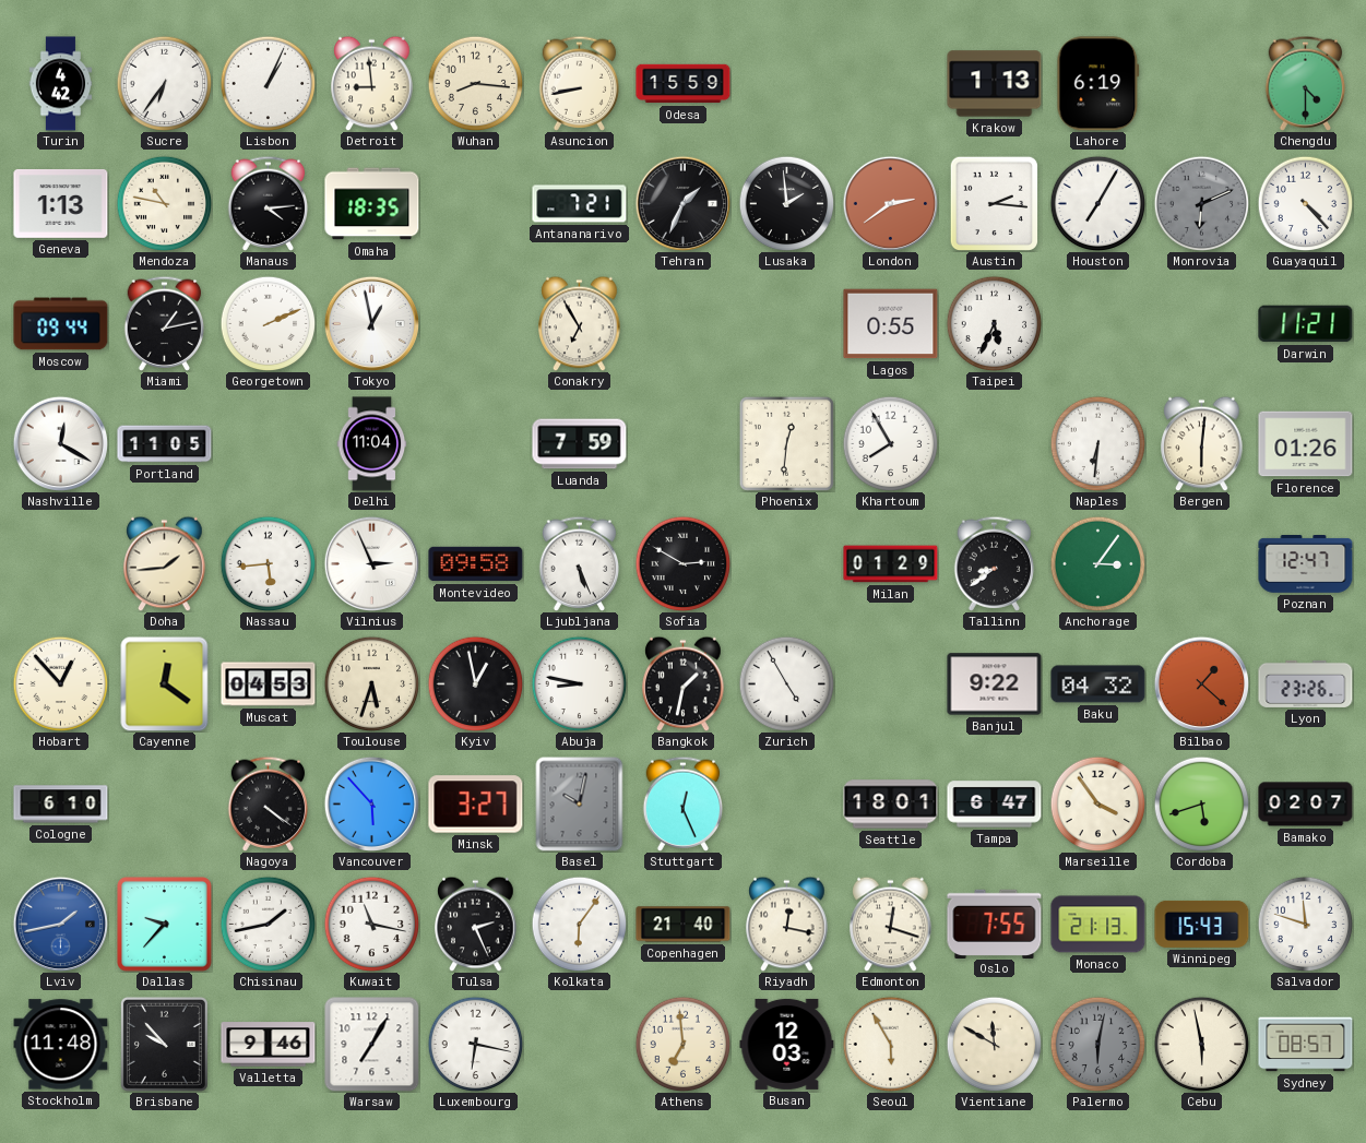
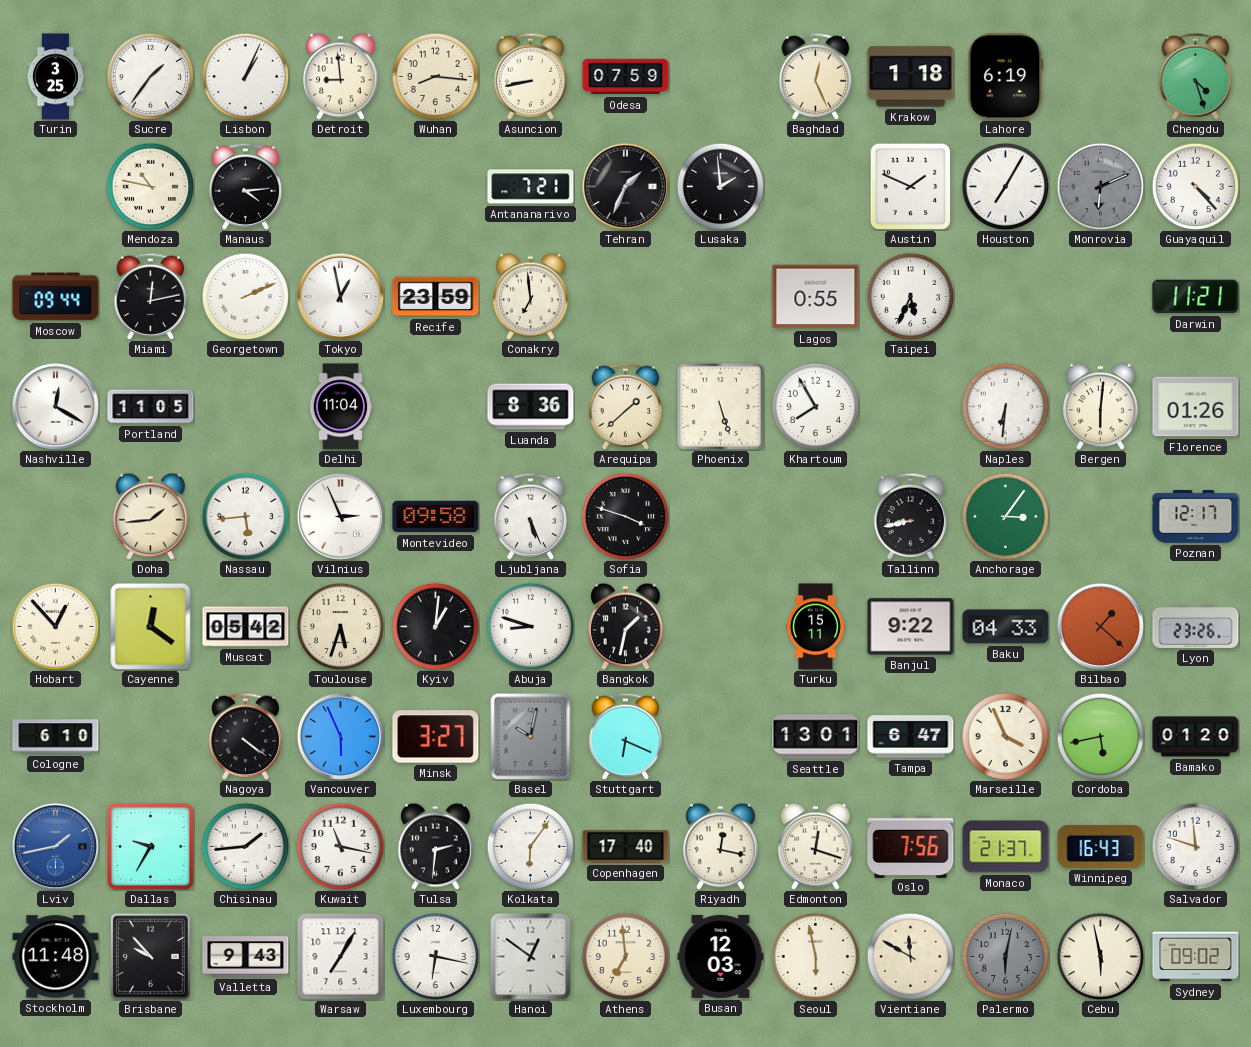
Turin: 4:42 -> 3:25
Sucre: 6:36 -> 1:36
Odesa: 15:59 -> 07:59
Baghdad: none -> 12:26
Krakow: 1:13 -> 1:18
Chengdu: 4:30 -> 4:27
Geneva: 1:13 -> none
Omaha: 18:35 -> none
London: 2:39 -> none
Austin: 2:16 -> 1:49
Miami: 1:13 -> 12:13
Recife: none -> 23:59
Conakry: 6:55 -> 6:59
Luanda: 7:59 -> 8:36
Arequipa: none -> 1:38
Phoenix: 12:31 -> 5:27
Sofia: 2:50 -> 3:48
Milan: 01:29 -> none
Tallinn: 8:39 -> 8:43
Poznan: 12:47 -> 12:17
Muscat: 04:53 -> 05:42
Kyiv: 12:58 -> 1:01
Abuja: 8:47 -> 8:48
Zurich: 4:55 -> none
Turku: none -> 15:11
Baku: 04:32 -> 04:33
Vancouver: 5:53 -> 5:56
Stuttgart: 12:26 -> 6:19
Seattle: 18:01 -> 13:01
Marseille: 3:54 -> 3:56
Cordoba: 5:42 -> 5:43
Bamako: 02:07 -> 01:20
Dallas: 9:37 -> 9:35
Chisinau: 1:43 -> 1:44
Tulsa: 2:26 -> 2:31
Copenhagen: 21:40 -> 17:40
Oslo: 7:55 -> 7:56
Monaco: 21:13 -> 21:37
Winnipeg: 15:43 -> 16:43
Valletta: 9:46 -> 9:43
Hanoi: none -> 12:51
Seoul: 5:55 -> 5:58
Sydney: 08:57 -> 09:02
